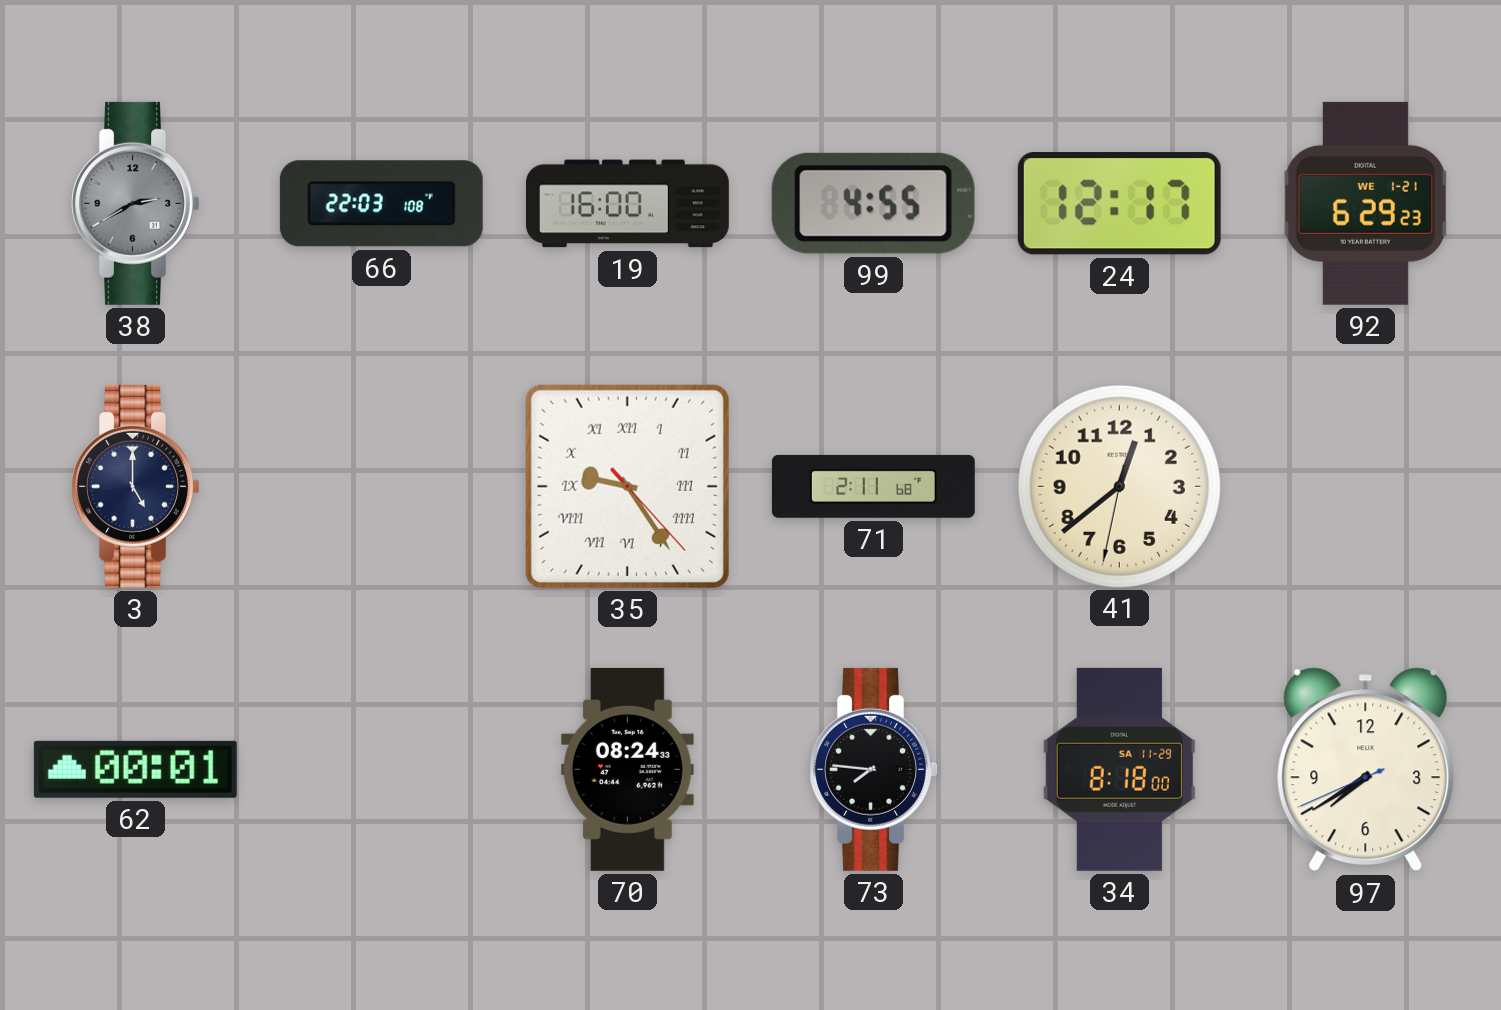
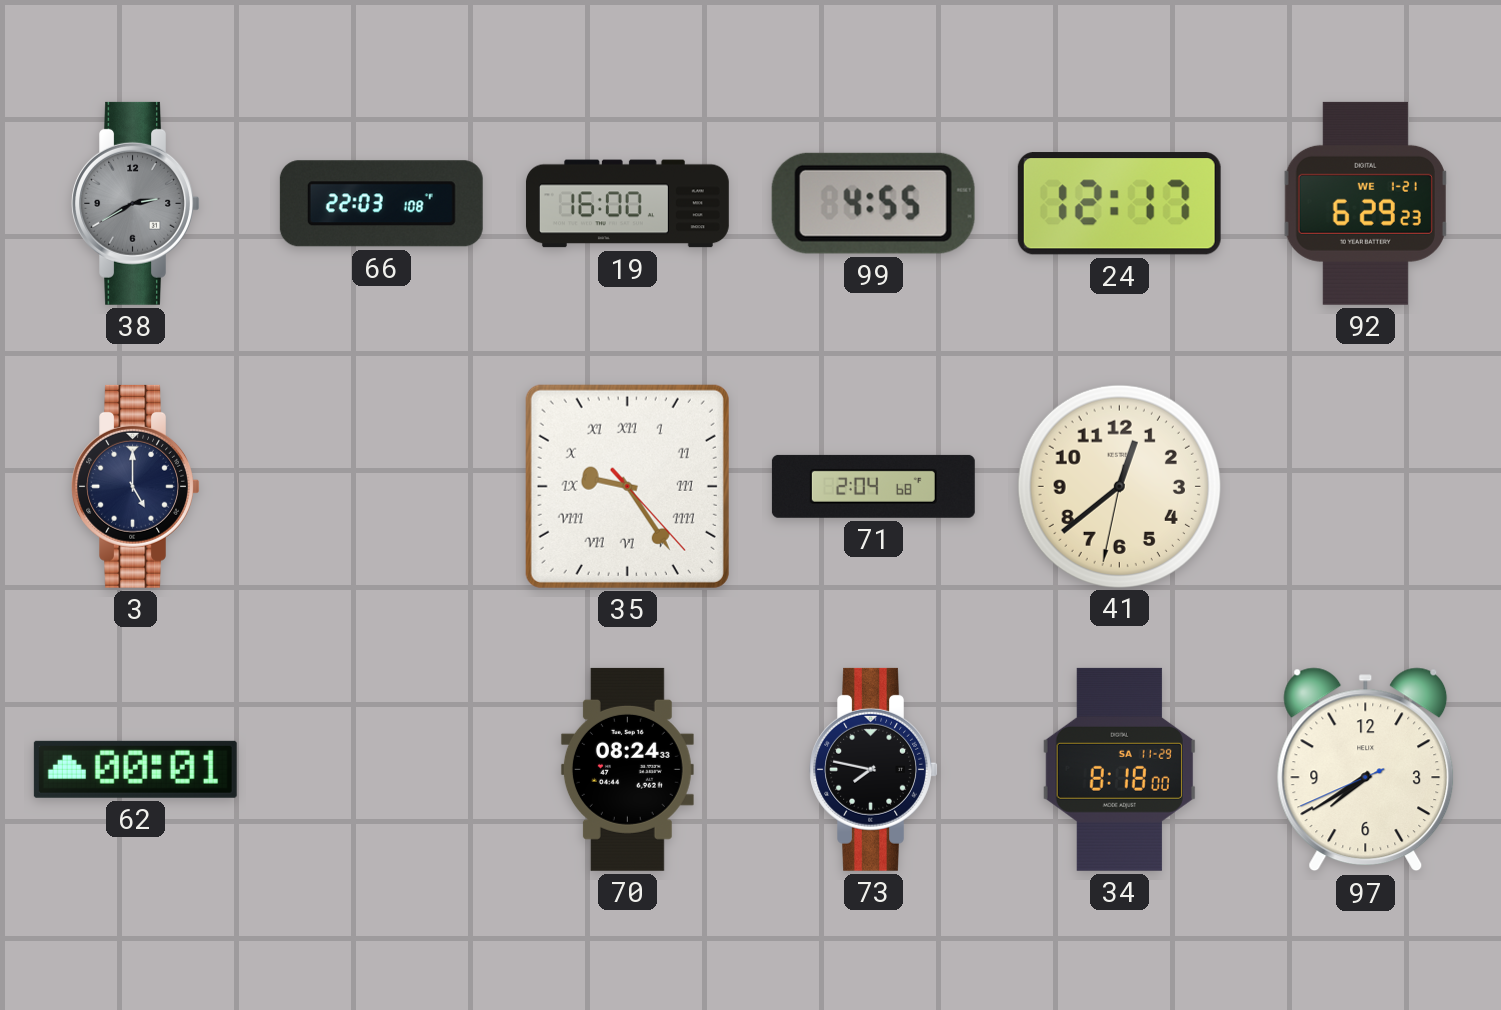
71: 2:11 -> 2:04
73: 7:46 -> 7:47
